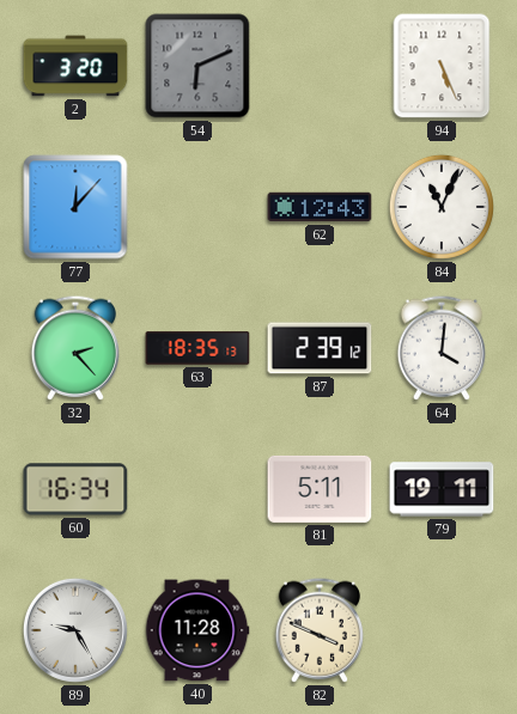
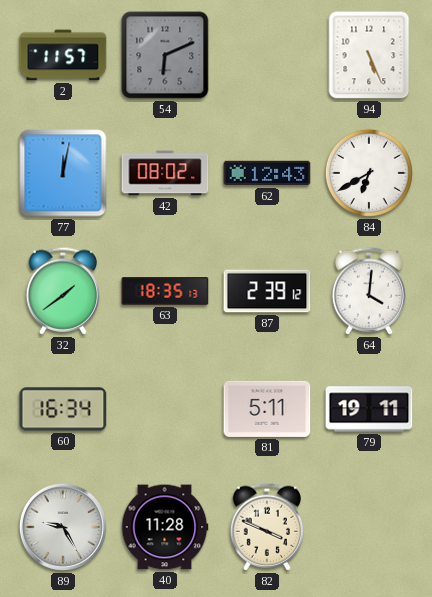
2: 3:20 -> 11:57
77: 12:07 -> 12:02
42: none -> 08:02
84: 11:04 -> 6:40
32: 2:23 -> 1:39
